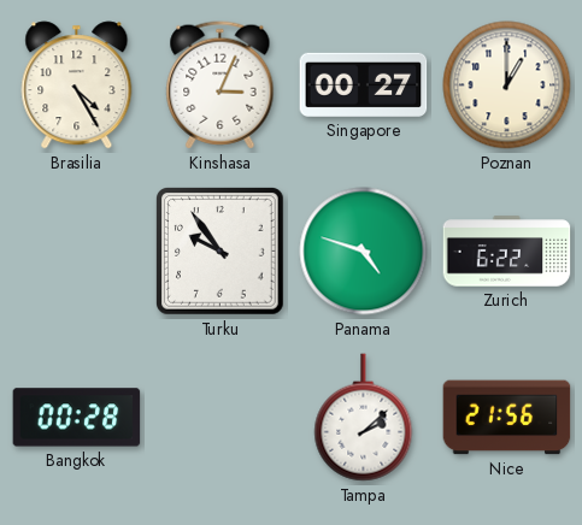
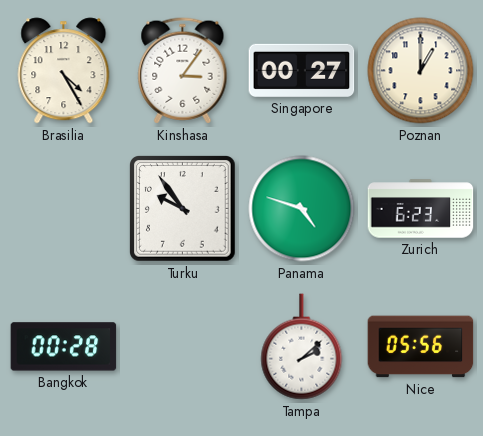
Kinshasa: 3:04 -> 3:06
Zurich: 6:22 -> 6:23
Nice: 21:56 -> 05:56
